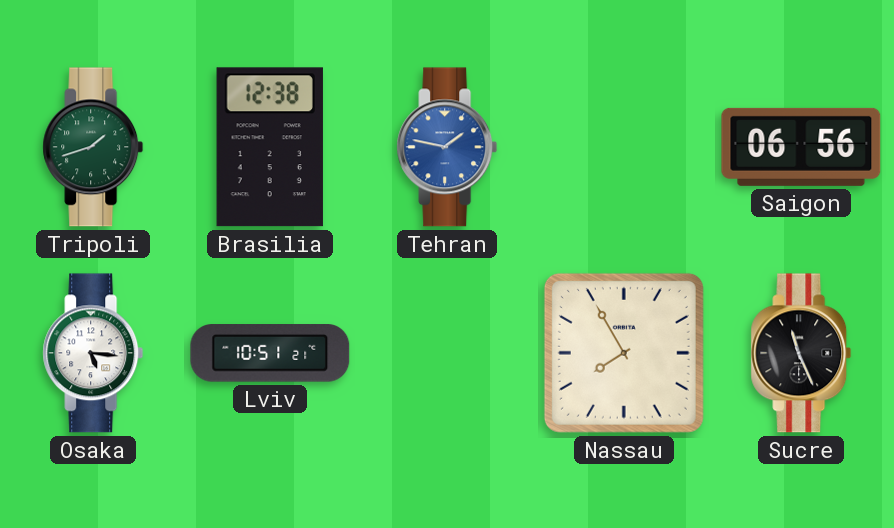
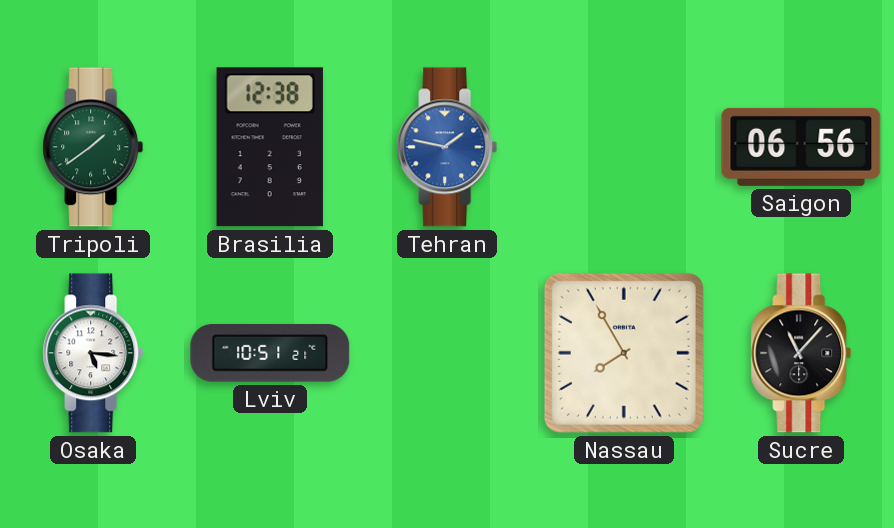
Tripoli: 1:42 -> 1:39
Sucre: 11:26 -> 11:07
